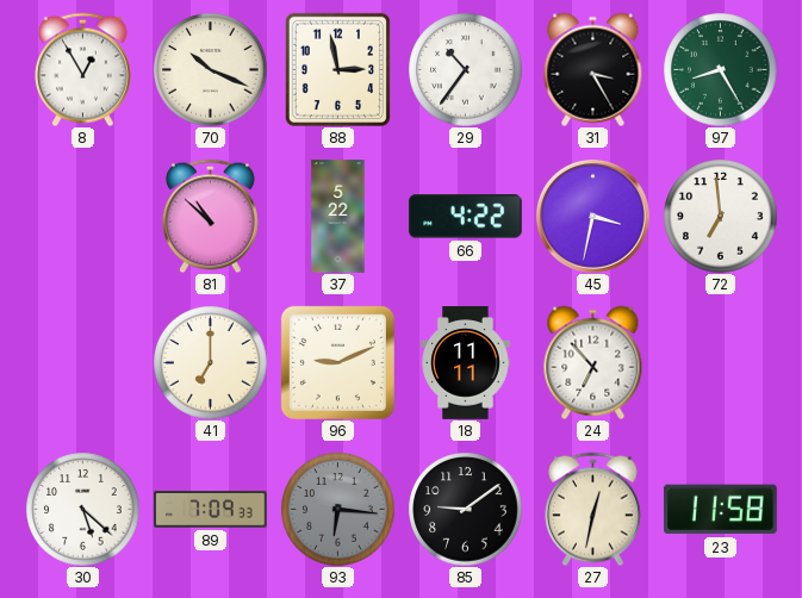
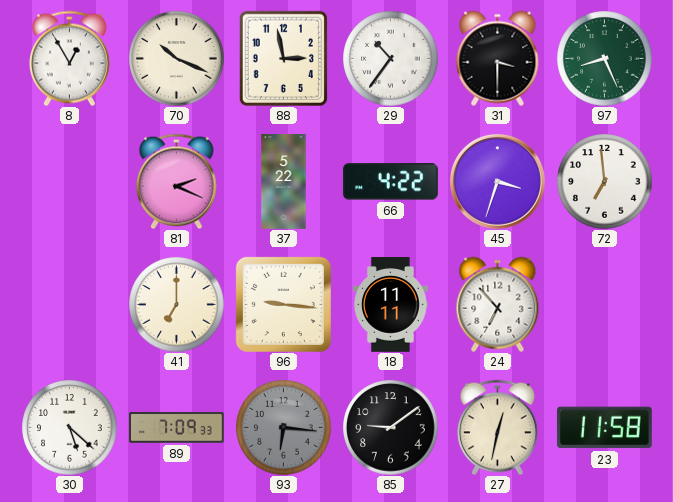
31: 3:25 -> 3:30
97: 8:25 -> 8:26
81: 10:52 -> 2:19
45: 3:32 -> 3:33
96: 9:11 -> 9:16
